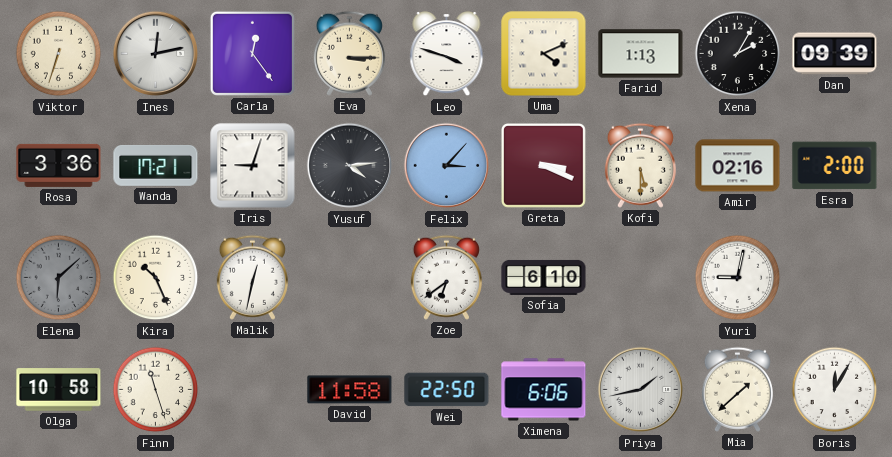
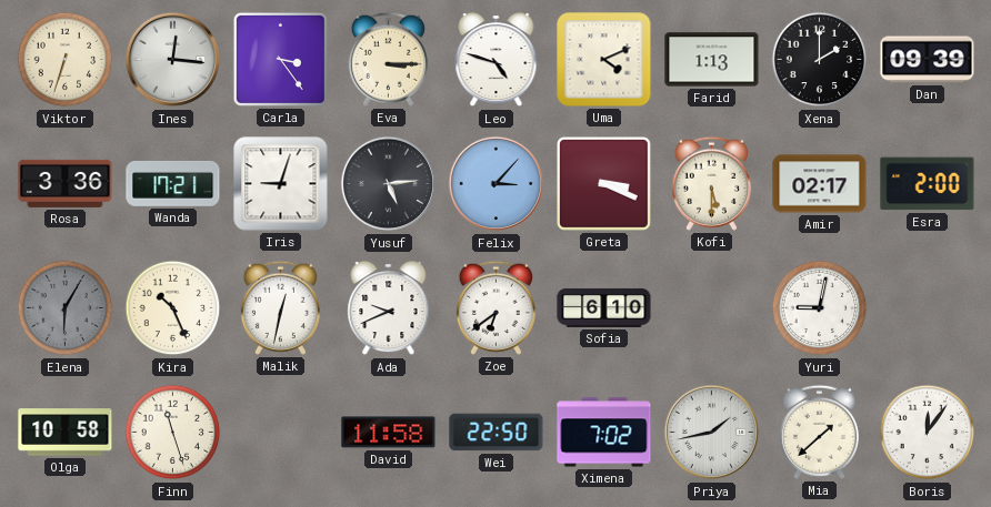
Ines: 12:13 -> 12:16
Carla: 12:24 -> 3:24
Leo: 3:48 -> 4:48
Xena: 2:05 -> 2:00
Yusuf: 4:14 -> 5:14
Amir: 02:16 -> 02:17
Elena: 6:08 -> 6:05
Ada: none -> 9:41
Ximena: 6:06 -> 7:02
Boris: 12:05 -> 12:06
